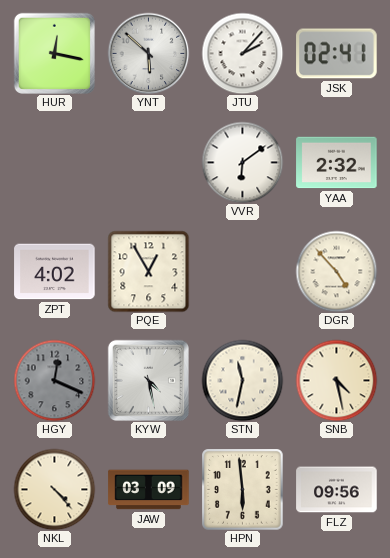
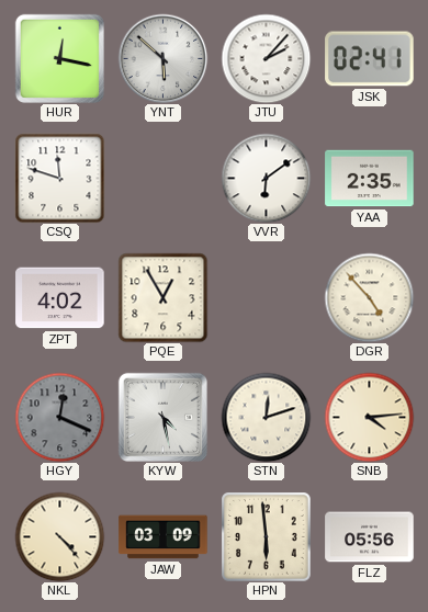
CSQ: none -> 11:48
YAA: 2:32 -> 2:35
STN: 11:32 -> 12:12
SNB: 4:28 -> 4:14
FLZ: 09:56 -> 05:56
